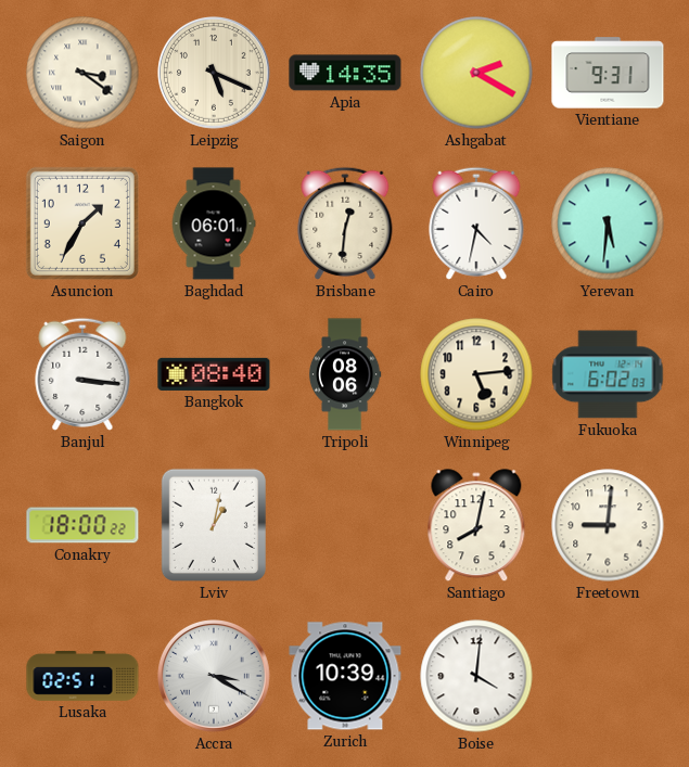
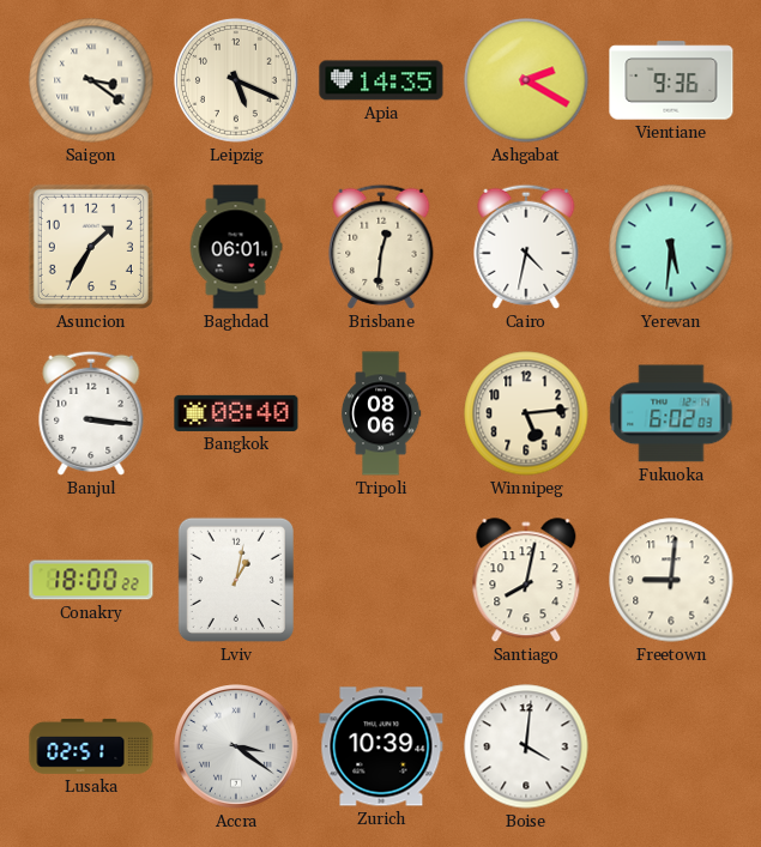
Vientiane: 9:31 -> 9:36
Accra: 3:20 -> 3:21
